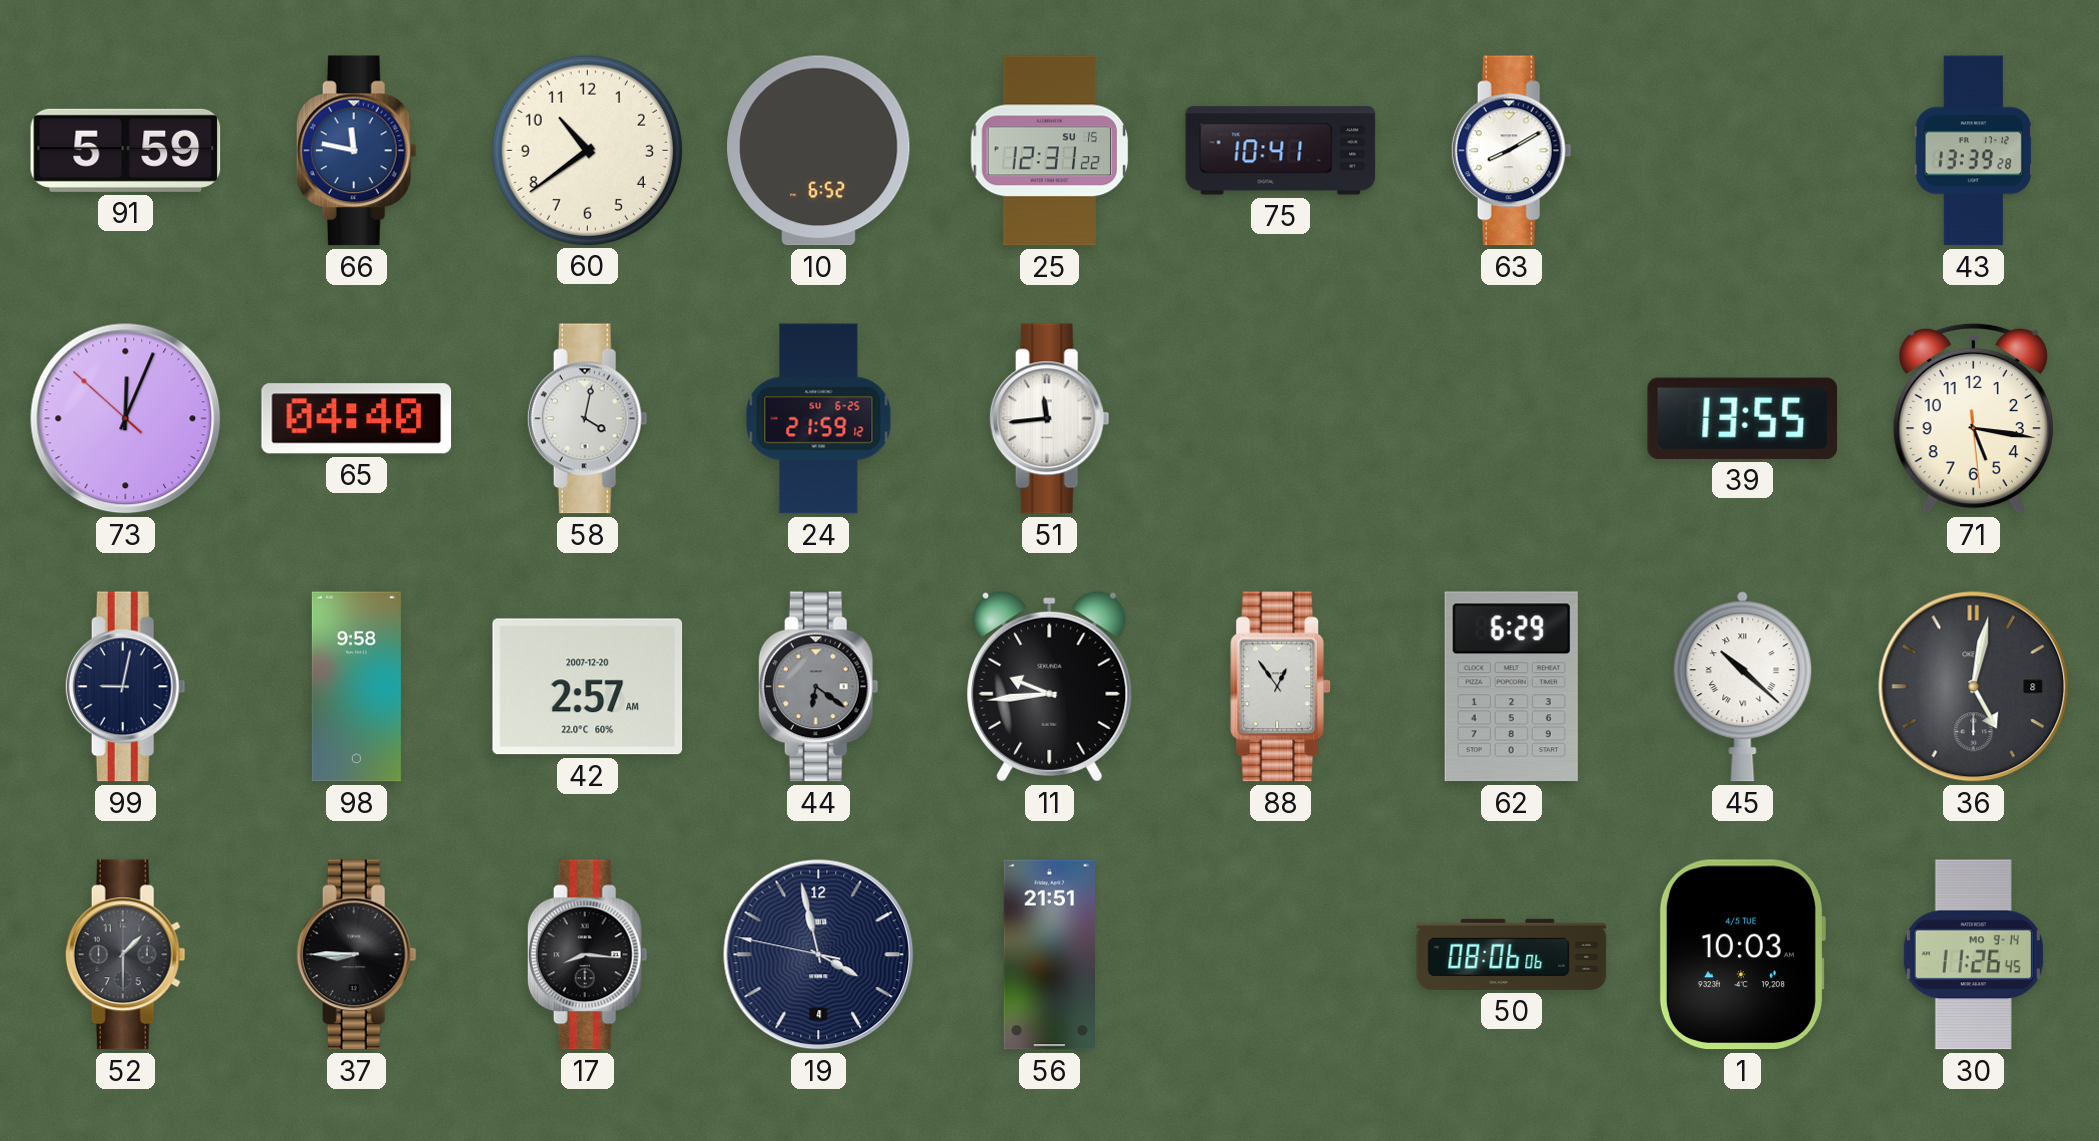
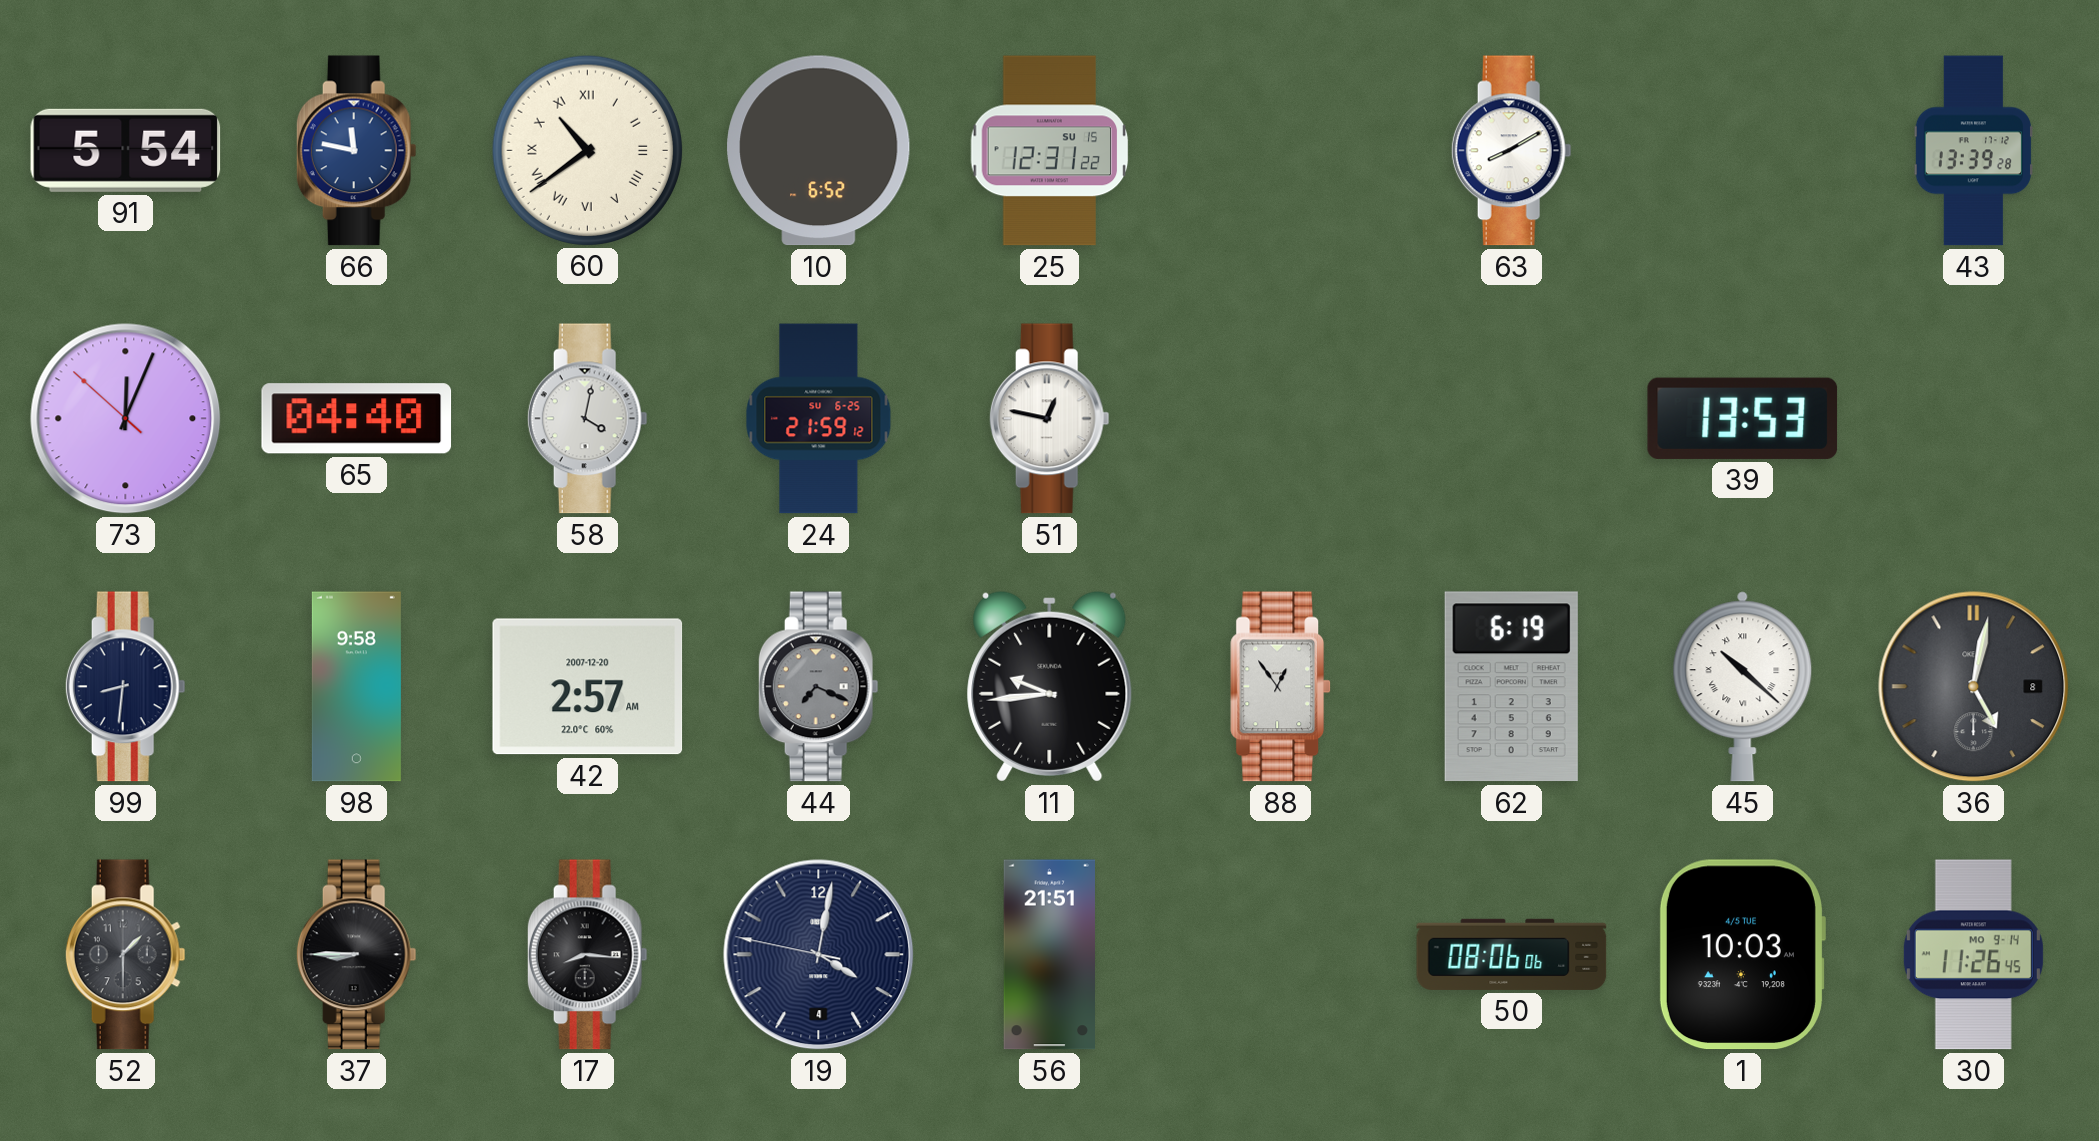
91: 5:59 -> 5:54
60 numerals: Arabic -> Roman
75: 10:41 -> none
51: 11:44 -> 12:47
39: 13:55 -> 13:53
71: 5:16 -> none
99: 9:02 -> 8:31
44: 6:21 -> 7:19
62: 6:29 -> 6:19
19: 3:57 -> 4:01
